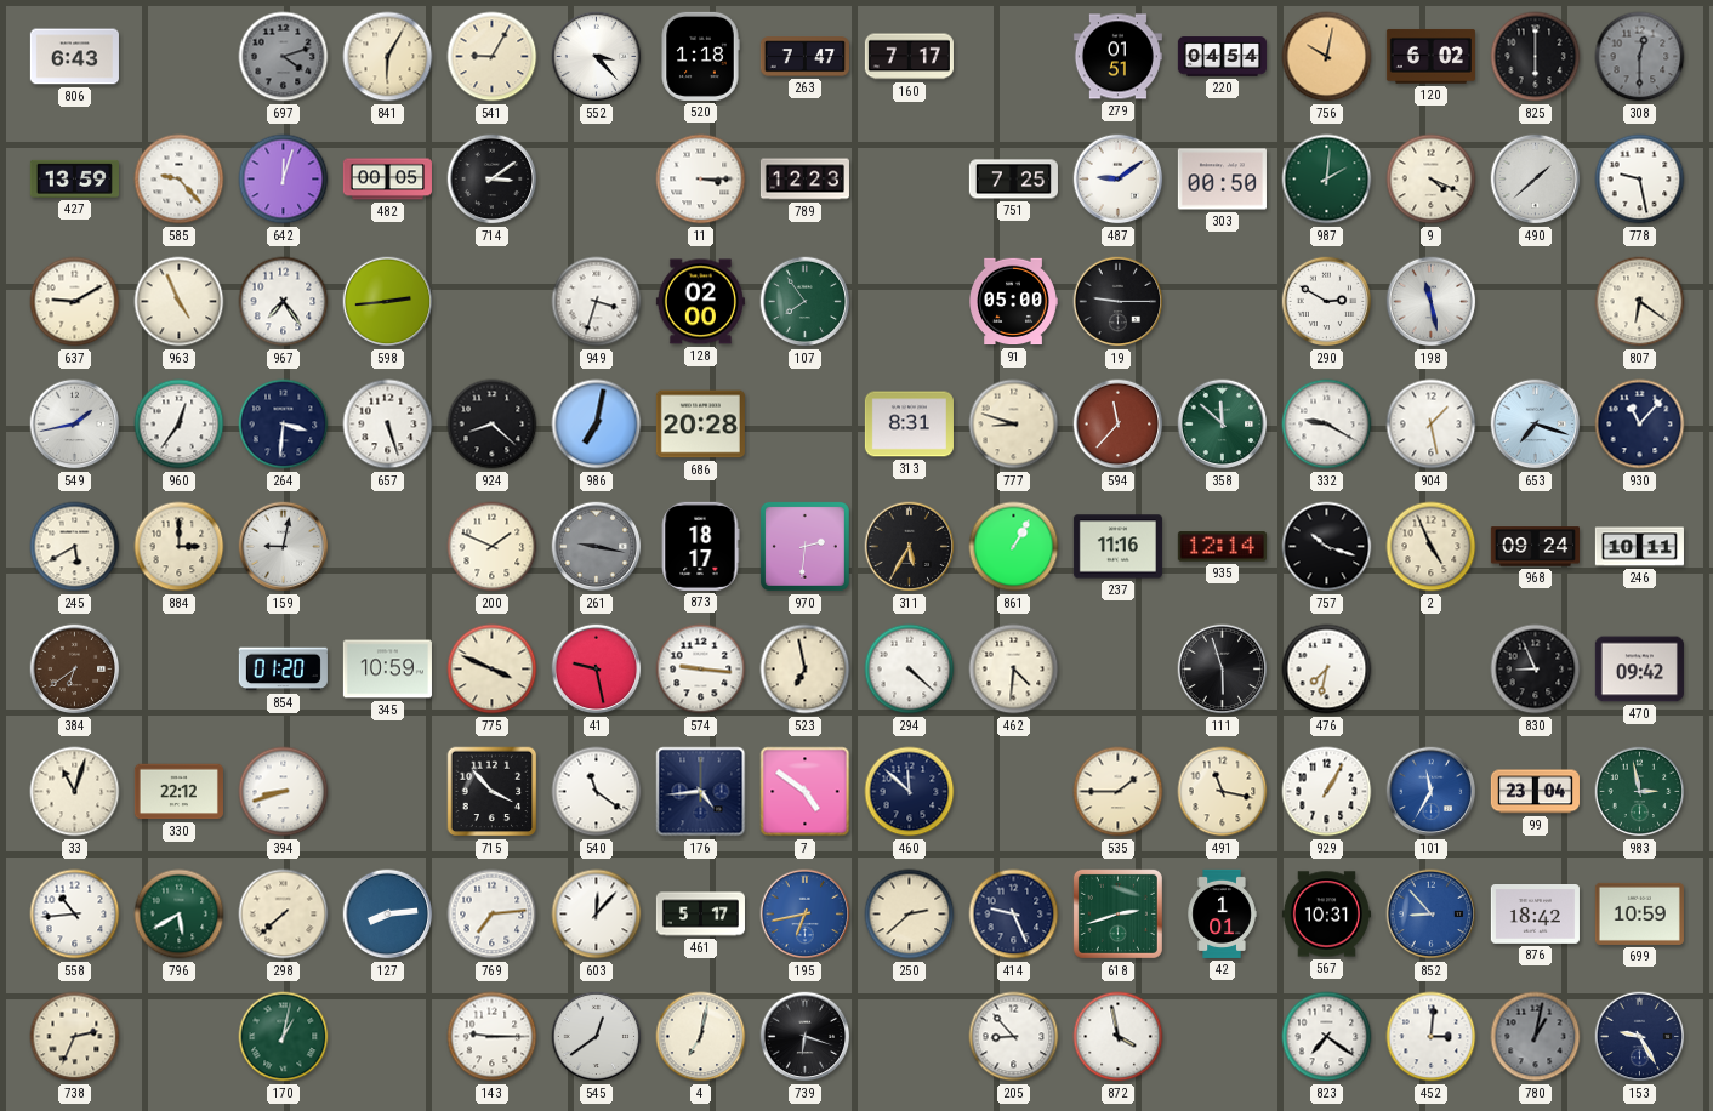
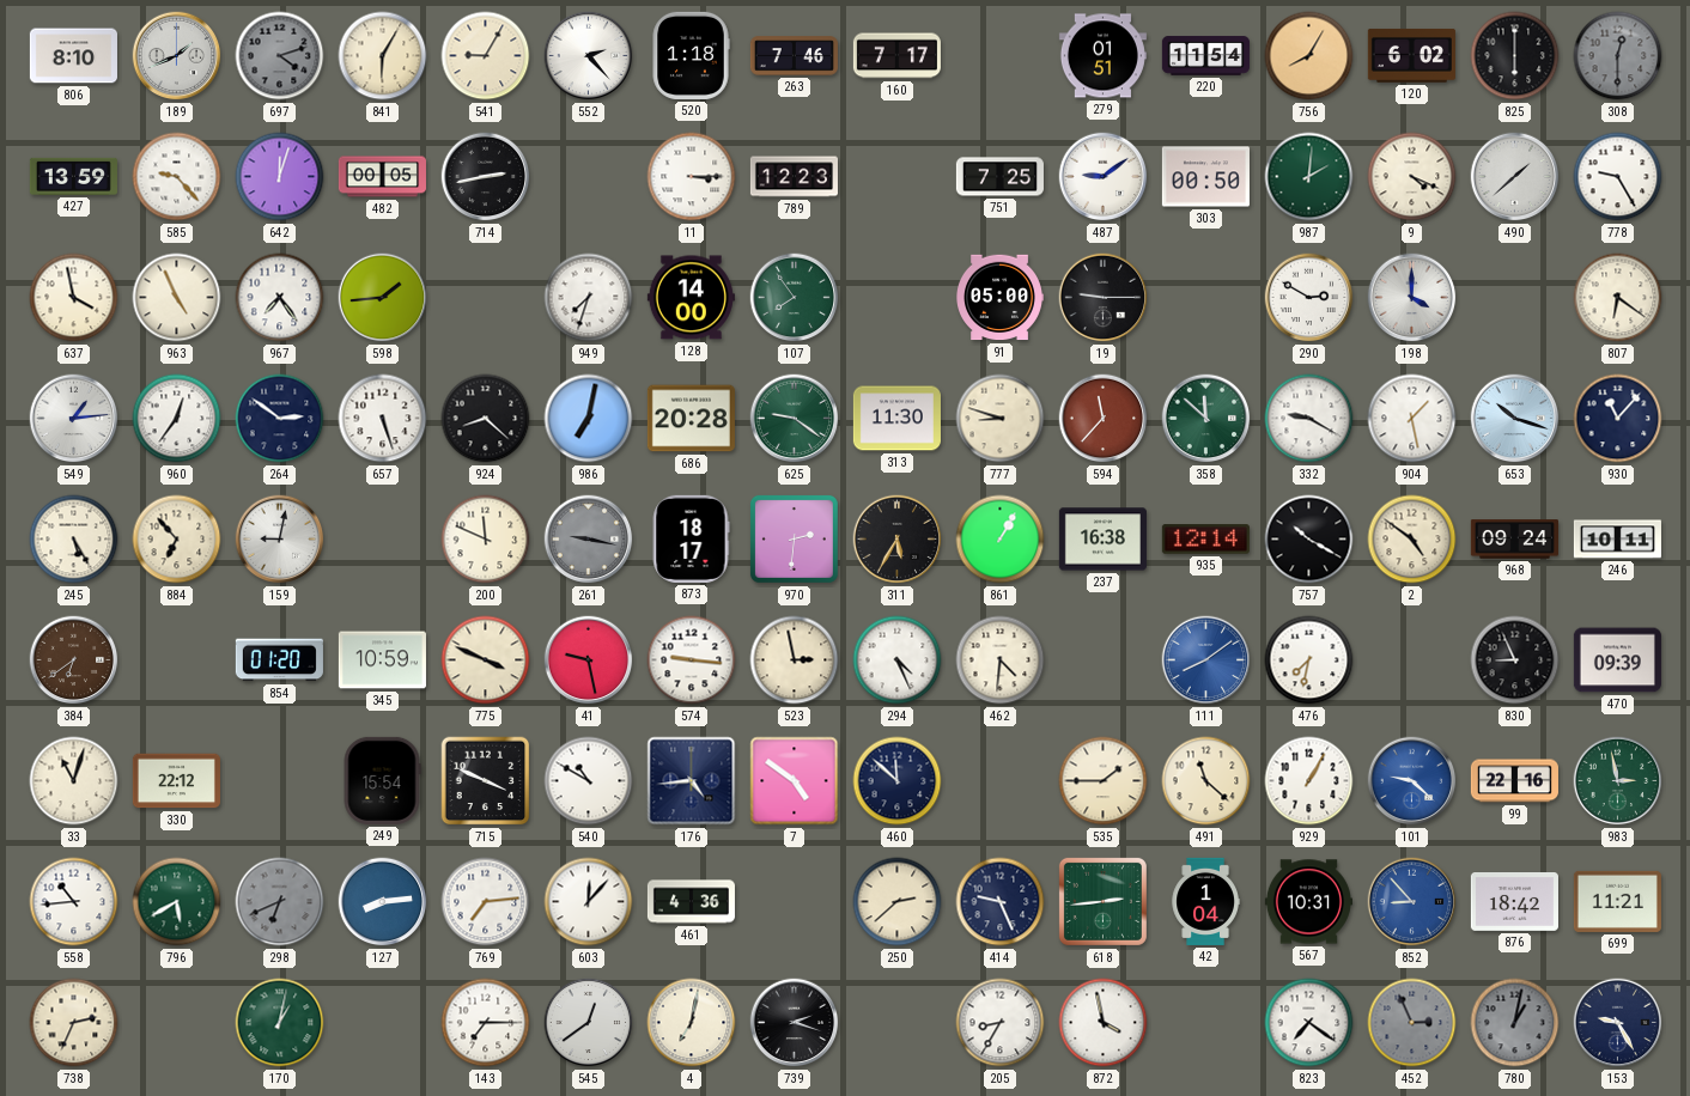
806: 6:43 -> 8:10
189: none -> 1:41
552: 3:23 -> 2:23
263: 7:47 -> 7:46
220: 04:54 -> 11:54
756: 10:02 -> 8:05
714: 3:09 -> 2:43
778: 9:28 -> 9:25
637: 9:10 -> 3:58
598: 2:44 -> 1:44
949: 3:33 -> 7:33
128: 02:00 -> 14:00
198: 11:28 -> 4:00
549: 1:43 -> 1:14
264: 3:31 -> 2:51
625: none -> 9:21
313: 8:31 -> 11:30
653: 7:18 -> 10:18
245: 5:40 -> 5:25
884: 3:00 -> 6:53
200: 1:49 -> 11:49
237: 11:16 -> 16:38
757: 10:18 -> 10:20
2: 4:56 -> 4:51
523: 6:58 -> 2:58
294: 4:22 -> 4:26
111: 5:57 -> 8:09
111 dial: black -> blue
470: 09:42 -> 09:39
394: 8:42 -> none
249: none -> 15:54
715: 3:53 -> 3:49
540: 11:21 -> 10:50
491: 11:17 -> 11:22
101: 11:35 -> 9:22
99: 23:04 -> 22:16
298: 7:38 -> 6:41
298 dial: cream -> grey
461: 5:17 -> 4:36
195: 6:43 -> none
618: 2:42 -> 2:44
42: 1:01 -> 1:04
699: 10:59 -> 11:21
143: 9:15 -> 7:15
739: 6:18 -> 2:18
205: 8:53 -> 8:35
452: 3:01 -> 2:56
452 dial: white -> grey
